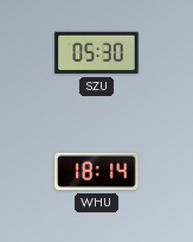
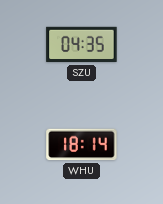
SZU: 05:30 -> 04:35
